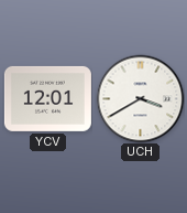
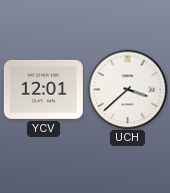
UCH: 3:40 -> 3:38
